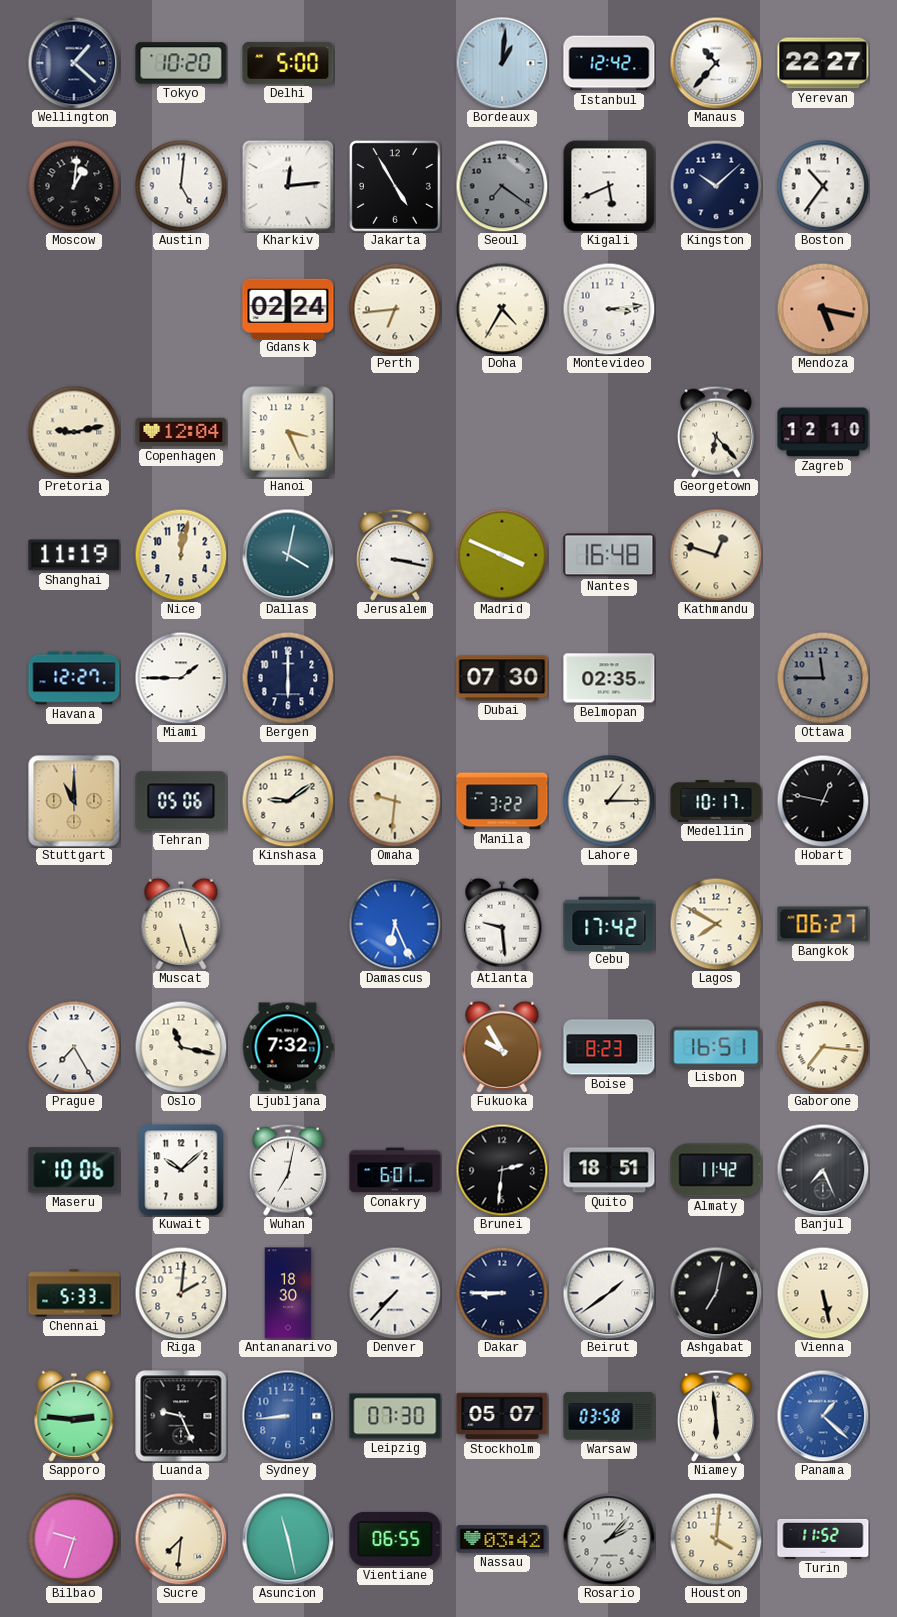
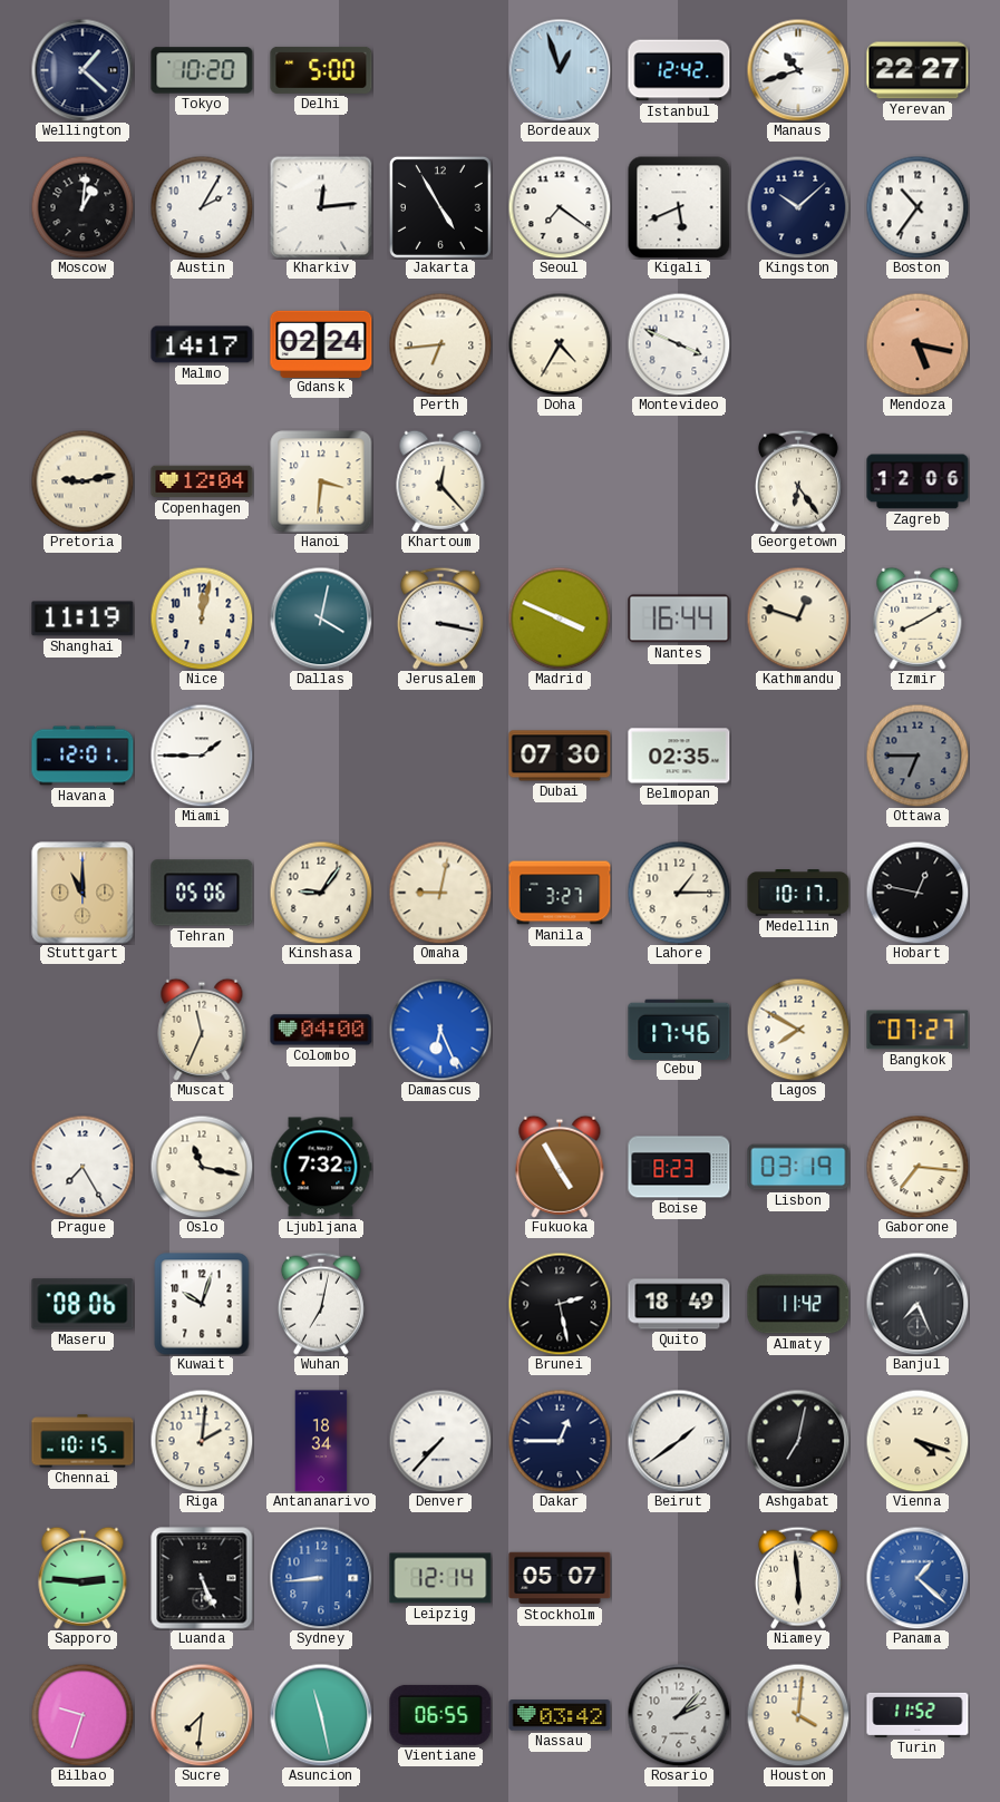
Bordeaux: 1:01 -> 12:57
Manaus: 10:37 -> 10:42
Austin: 5:01 -> 2:05
Seoul dial: grey -> white
Malmo: none -> 14:17
Montevideo: 3:14 -> 3:49
Hanoi: 3:26 -> 3:31
Khartoum: none -> 12:23
Georgetown: 6:23 -> 6:24
Zagreb: 12:10 -> 12:06
Nantes: 16:48 -> 16:44
Izmir: none -> 8:10
Havana: 12:27 -> 12:01
Bergen: 6:00 -> none
Ottawa: 11:45 -> 6:45
Kinshasa: 9:09 -> 9:06
Omaha: 9:31 -> 9:02
Manila: 3:22 -> 3:27
Muscat: 5:27 -> 11:34
Colombo: none -> 04:00
Atlanta: 9:29 -> none
Cebu: 17:42 -> 17:46
Bangkok: 06:27 -> 07:27
Fukuoka: 9:55 -> 4:55
Lisbon: 16:51 -> 03:19
Maseru: 10:06 -> 08:06
Kuwait: 10:08 -> 10:03
Conakry: 6:01 -> none
Brunei: 2:31 -> 2:28
Quito: 18:51 -> 18:49
Chennai: 5:33 -> 10:15
Antananarivo: 18:30 -> 18:34
Dakar: 8:45 -> 12:45
Vienna: 5:28 -> 4:18
Luanda: 9:26 -> 5:26
Leipzig: 07:30 -> 12:14
Warsaw: 03:58 -> none
